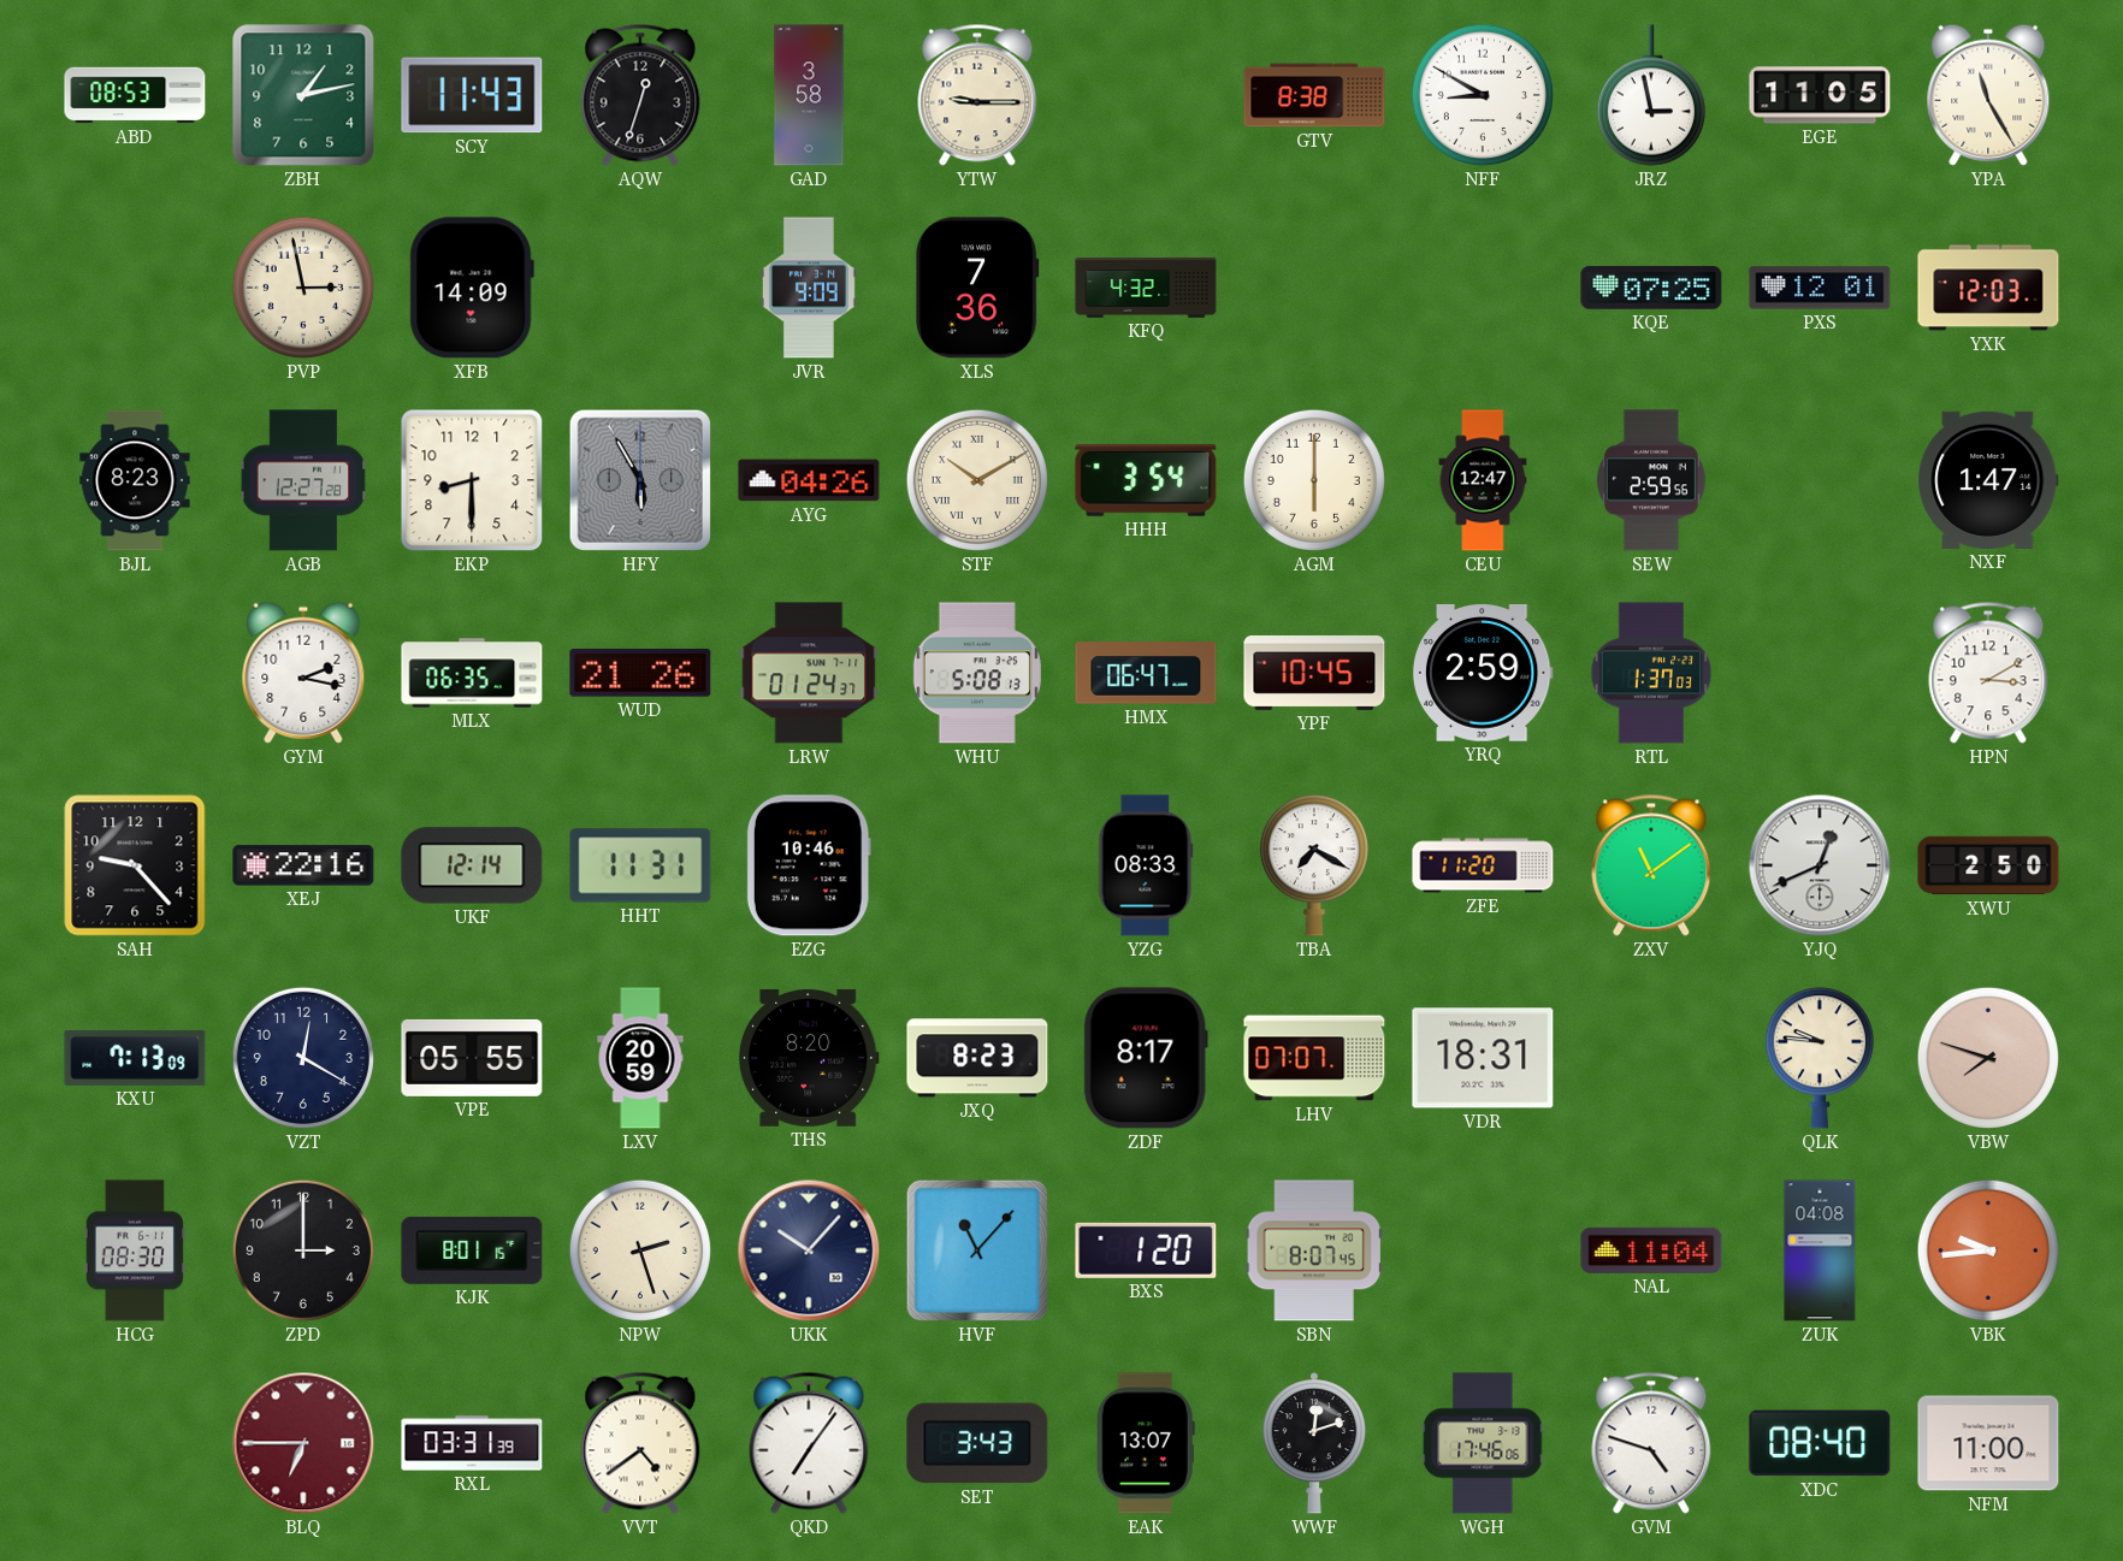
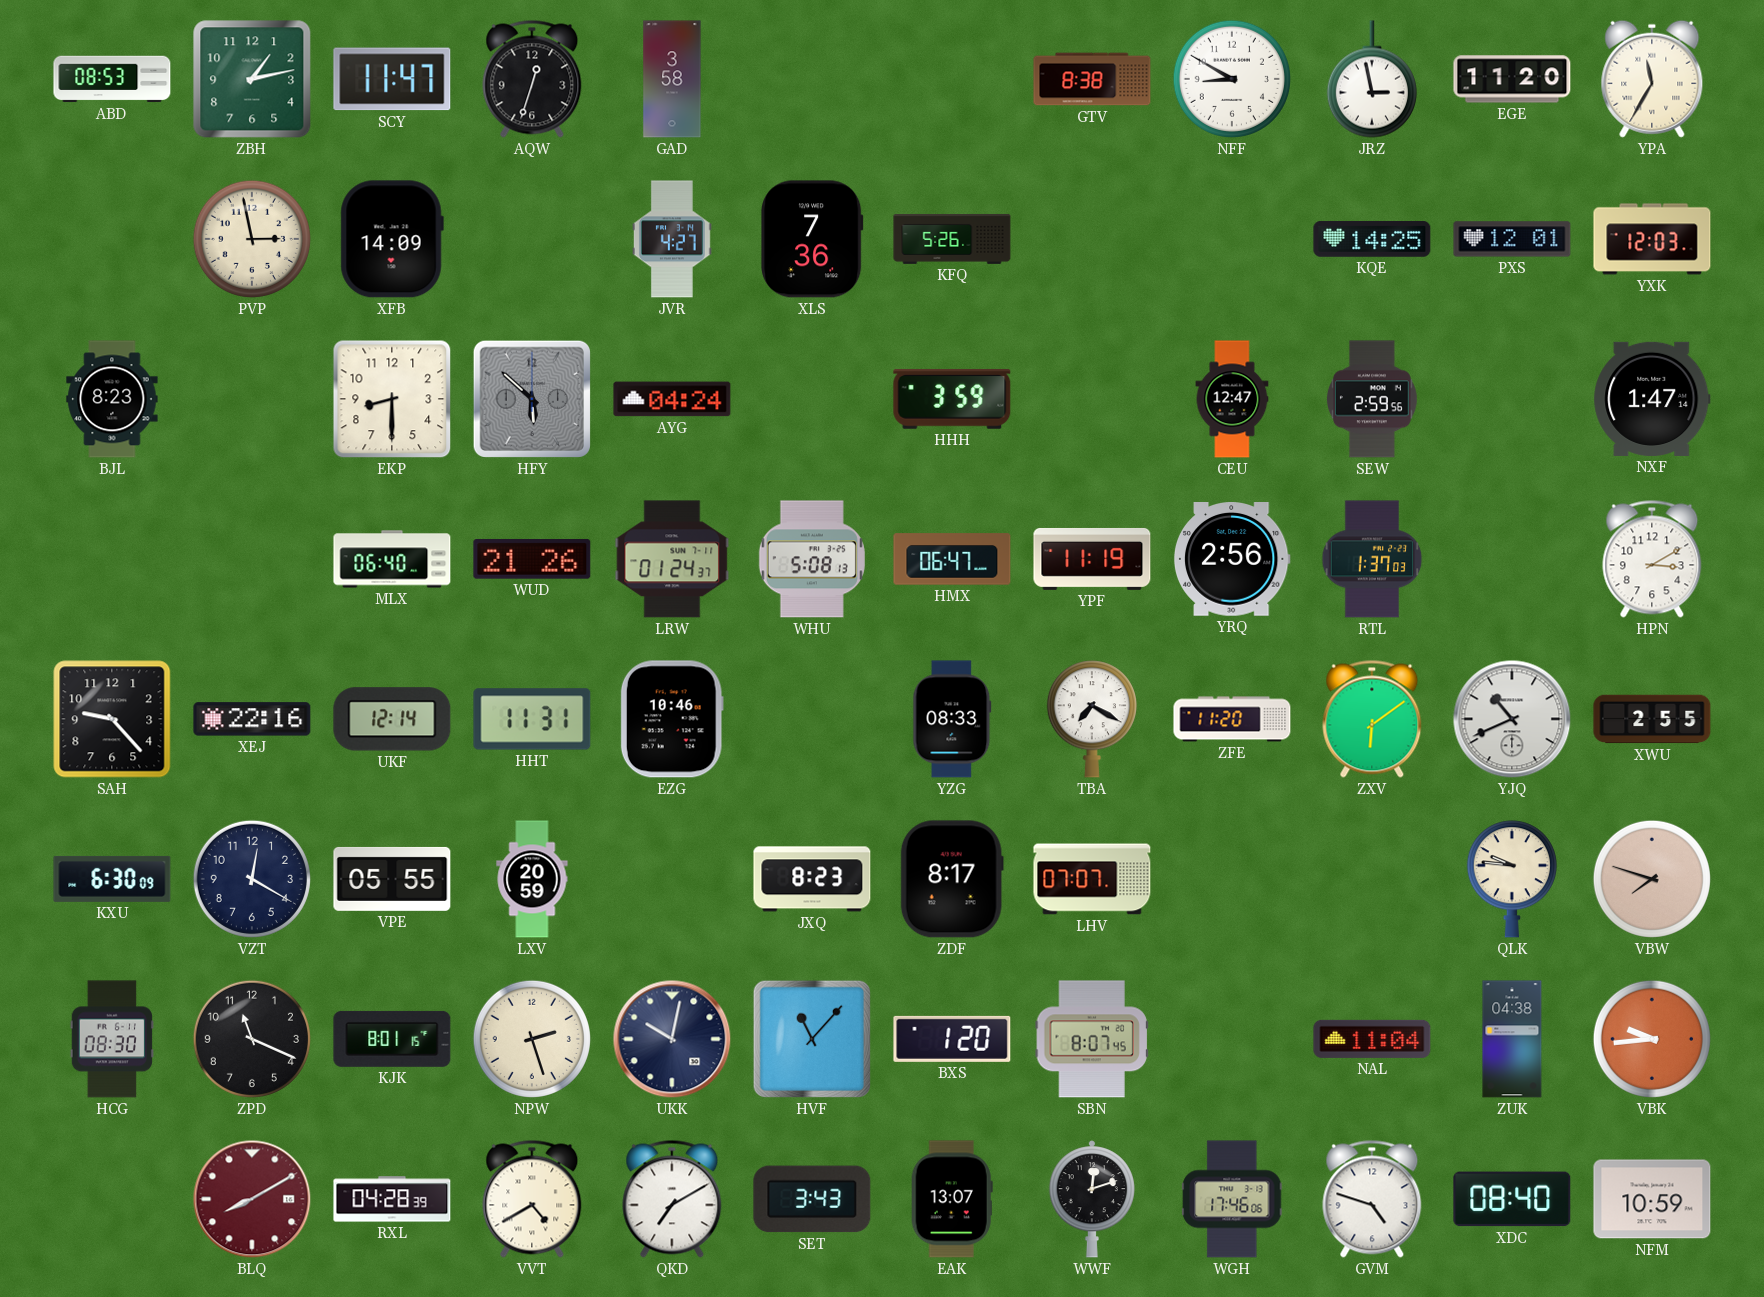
SCY: 11:43 -> 11:47
YTW: 9:15 -> none
EGE: 11:05 -> 11:20
YPA: 11:25 -> 11:35
JVR: 9:09 -> 4:27
KFQ: 4:32 -> 5:26
KQE: 07:25 -> 14:25
AGB: 12:27 -> none
HFY: 5:55 -> 5:52
AYG: 04:26 -> 04:24
STF: 10:10 -> none
HHH: 3:54 -> 3:59
AGM: 6:00 -> none
GYM: 2:17 -> none
MLX: 06:35 -> 06:40
YPF: 10:45 -> 11:19
YRQ: 2:59 -> 2:56
ZXV: 11:09 -> 6:09
YJQ: 12:41 -> 10:41
XWU: 2:50 -> 2:55
KXU: 7:13 -> 6:30
THS: 8:20 -> none
VDR: 18:31 -> none
ZPD: 3:00 -> 11:19
UKK: 10:07 -> 10:02
ZUK: 04:08 -> 04:38
BLQ: 6:45 -> 8:10
RXL: 03:31 -> 04:28
VVT: 4:39 -> 4:40
QKD: 7:06 -> 7:10
NFM: 11:00 -> 10:59
